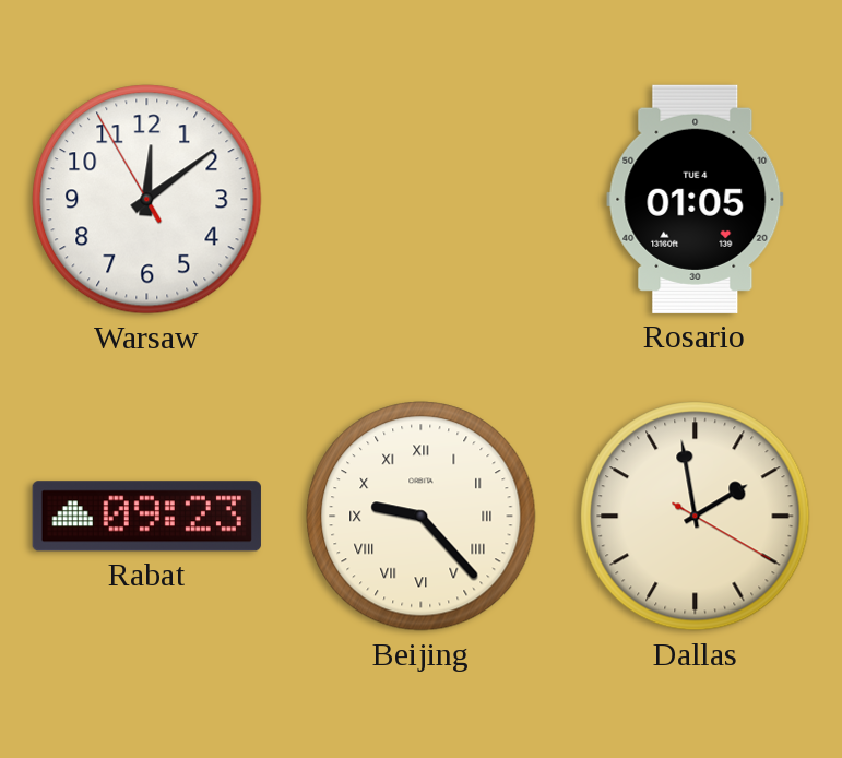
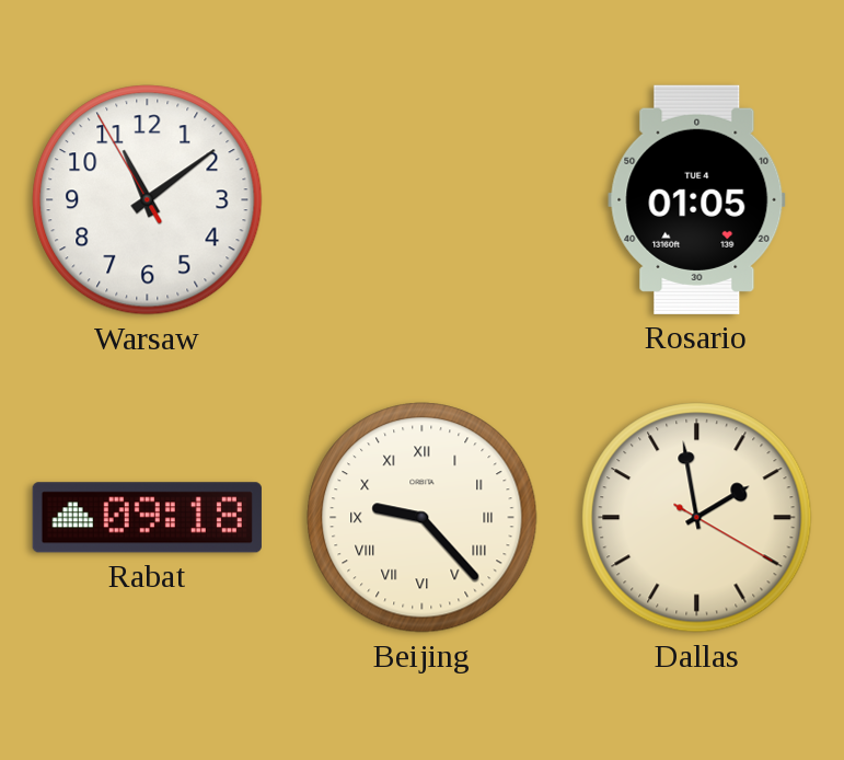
Warsaw: 12:08 -> 11:08
Rabat: 09:23 -> 09:18
